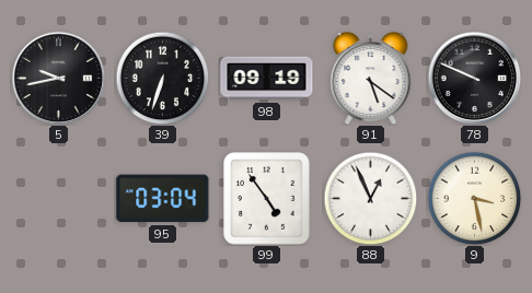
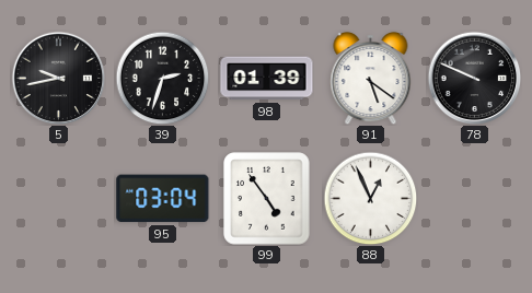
39: 6:33 -> 2:33
98: 09:19 -> 01:39
9: 3:28 -> none
